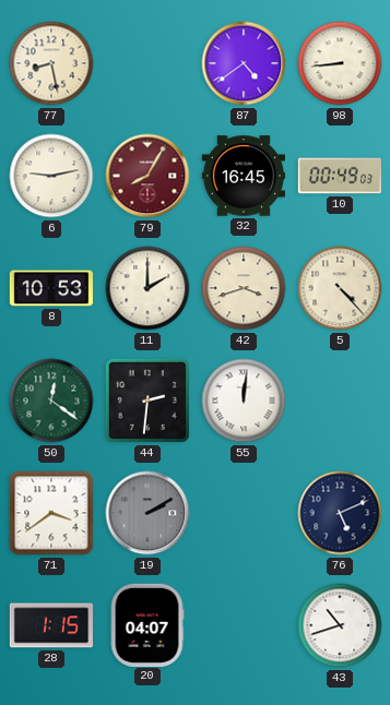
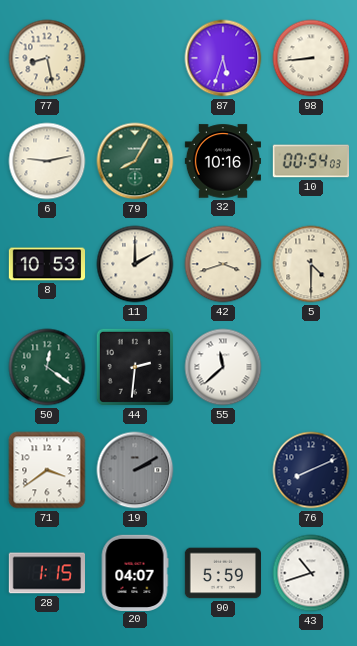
87: 4:39 -> 5:33
79 dial: burgundy -> green
32: 16:45 -> 10:16
10: 00:49 -> 00:54
5: 4:23 -> 4:30
55: 12:01 -> 11:38
76: 5:11 -> 8:11
90: none -> 5:59
